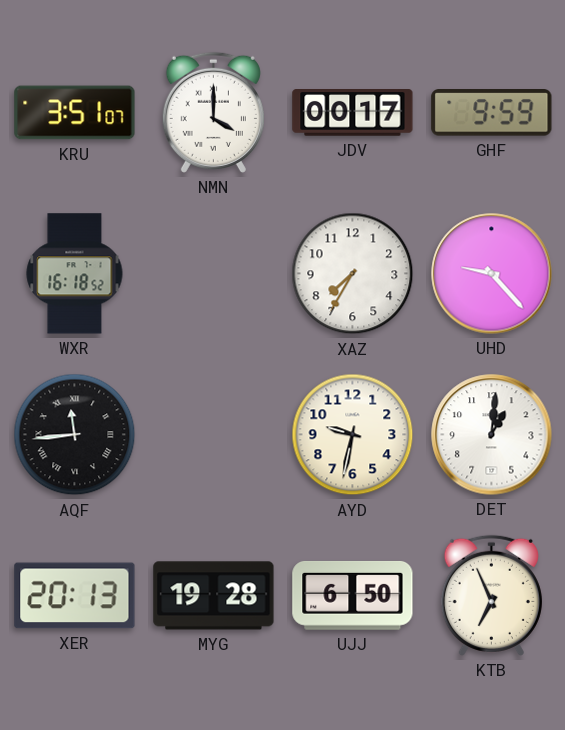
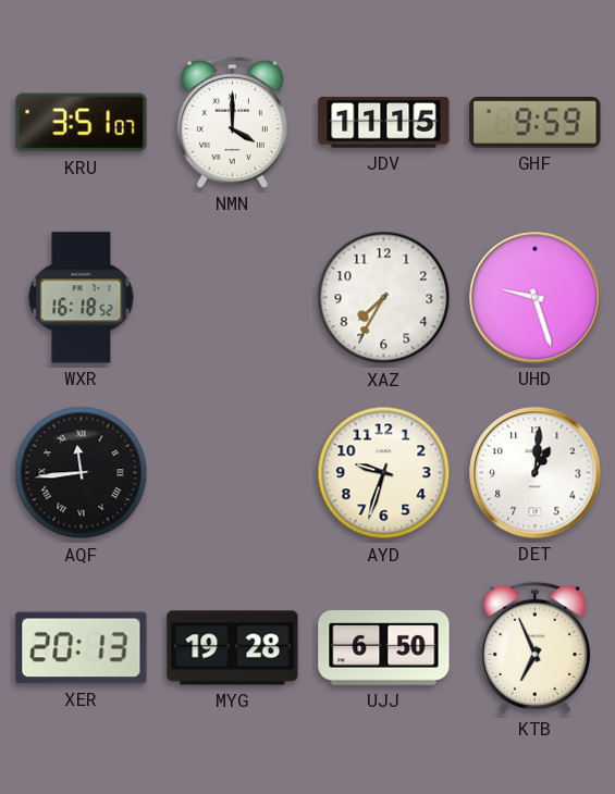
JDV: 00:17 -> 11:15
UHD: 9:23 -> 9:27
AYD: 9:32 -> 9:33
